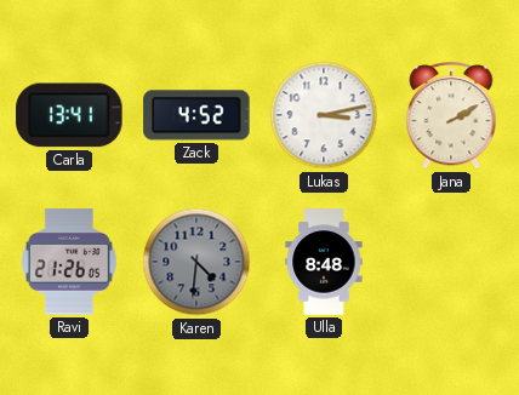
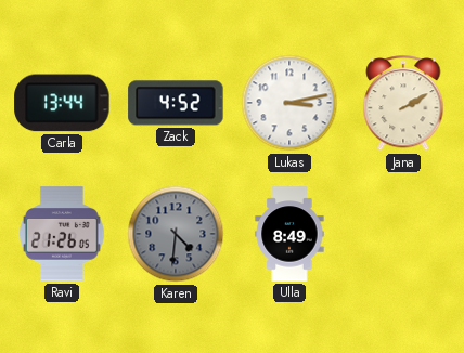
Carla: 13:41 -> 13:44
Ulla: 8:48 -> 8:49
